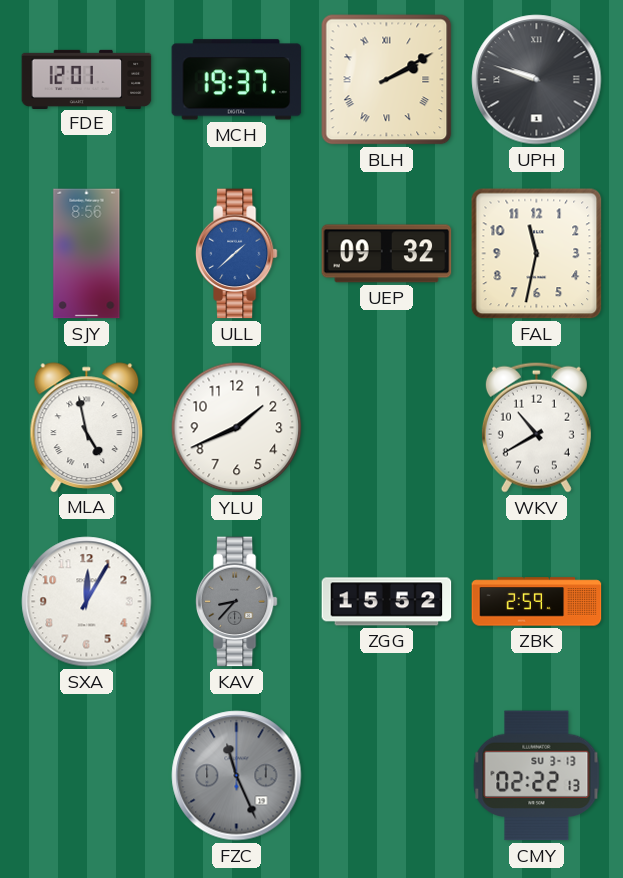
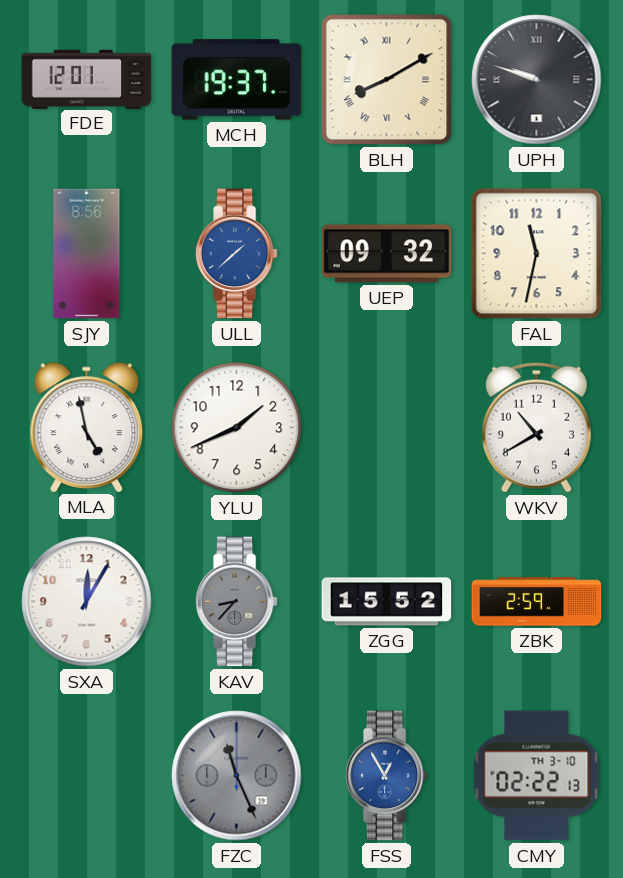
BLH: 2:10 -> 8:10
FSS: none -> 12:55
CMY date: SU 3-13 -> TH 3-10
